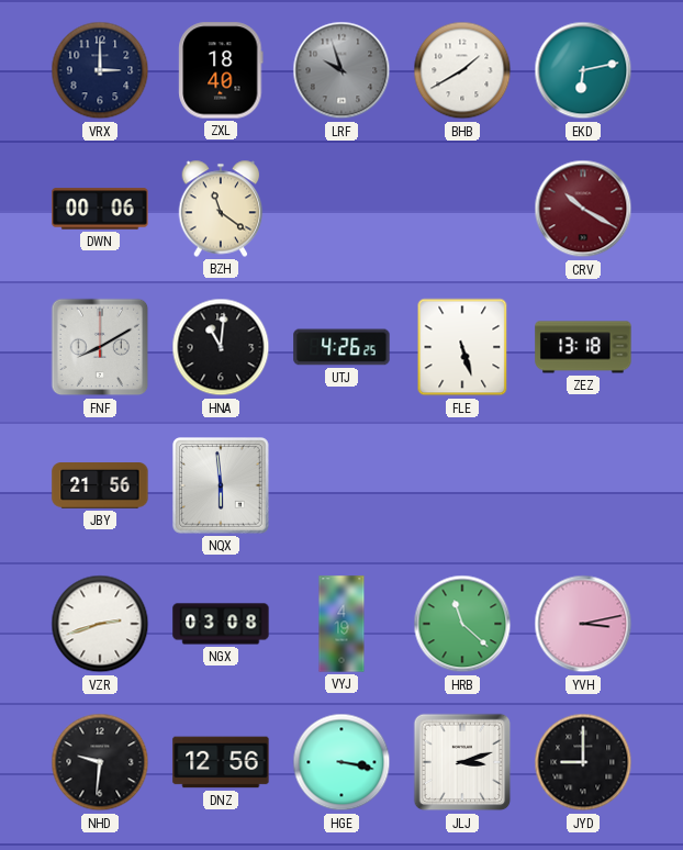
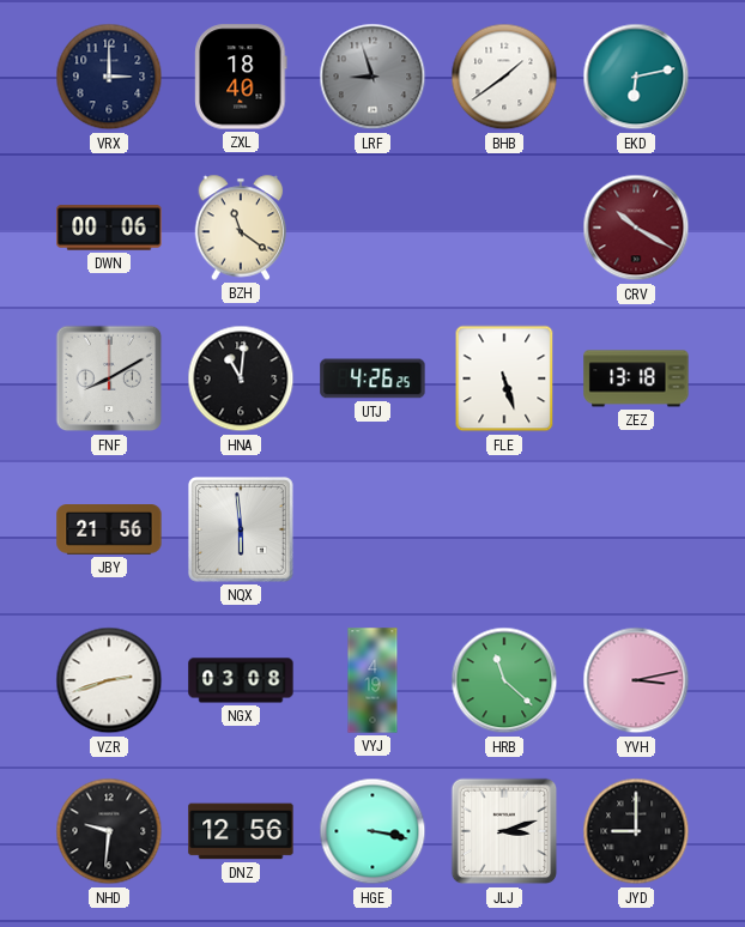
LRF: 9:57 -> 8:57
BHB: 1:40 -> 1:39
